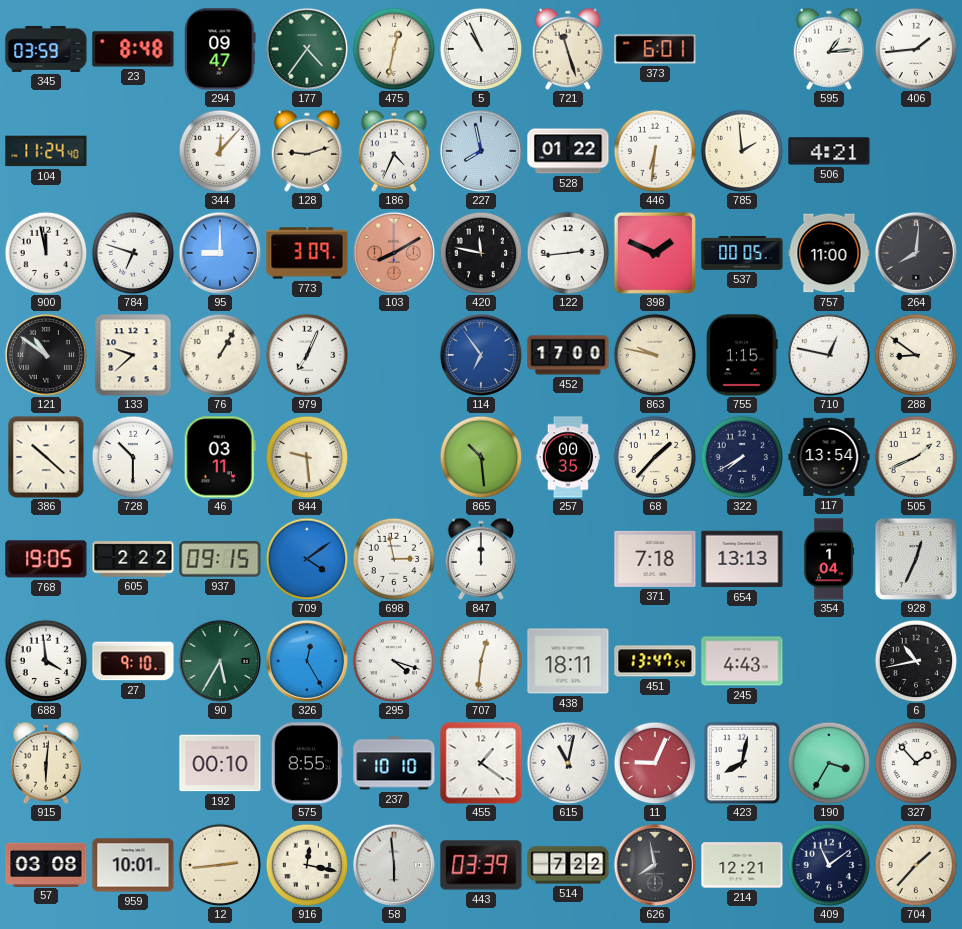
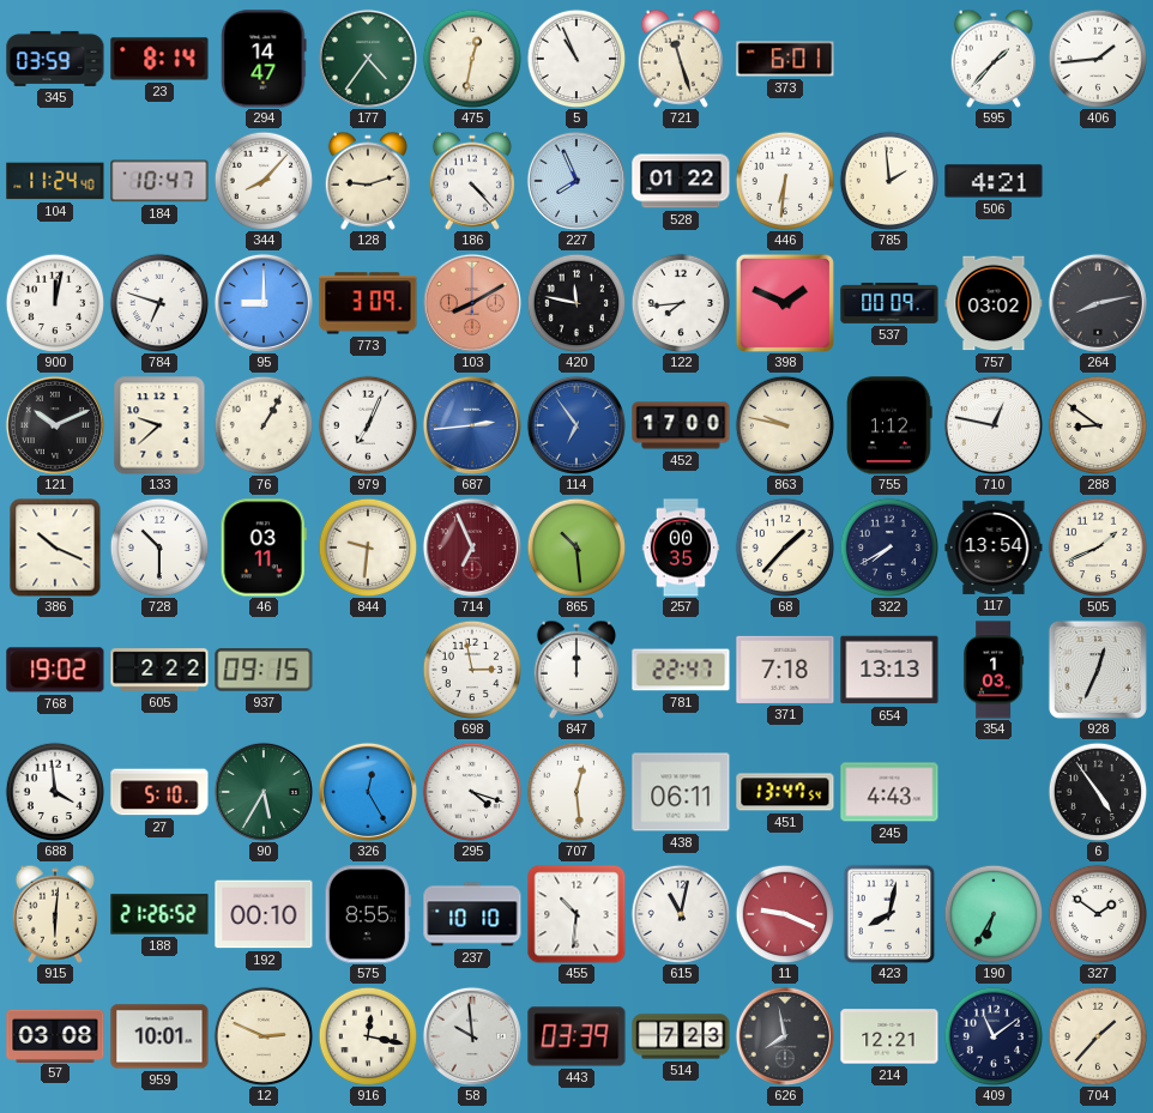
23: 8:48 -> 8:14
294: 09:47 -> 14:47
595: 1:14 -> 1:37
184: none -> 10:47
344: 12:07 -> 8:07
186: 4:34 -> 4:23
227: 7:58 -> 7:56
900: 11:58 -> 12:02
122: 2:44 -> 7:44
537: 00:05 -> 00:09
757: 11:00 -> 03:02
264: 8:01 -> 8:13
121: 10:51 -> 10:11
687: none -> 2:44
755: 1:15 -> 1:12
386: 10:22 -> 10:19
844: 9:29 -> 9:31
714: none -> 6:56
768: 19:05 -> 19:02
709: 4:09 -> none
781: none -> 22:47
354: 1:04 -> 1:03
27: 9:10 -> 5:10
707: 12:31 -> 12:29
438: 18:11 -> 06:11
6: 10:43 -> 4:54
188: none -> 21:26
455: 1:21 -> 10:31
11: 9:04 -> 9:19
190: 3:35 -> 6:35
327: 1:53 -> 1:51
12: 2:44 -> 2:49
58: 5:59 -> 9:59
514: 7:22 -> 7:23
